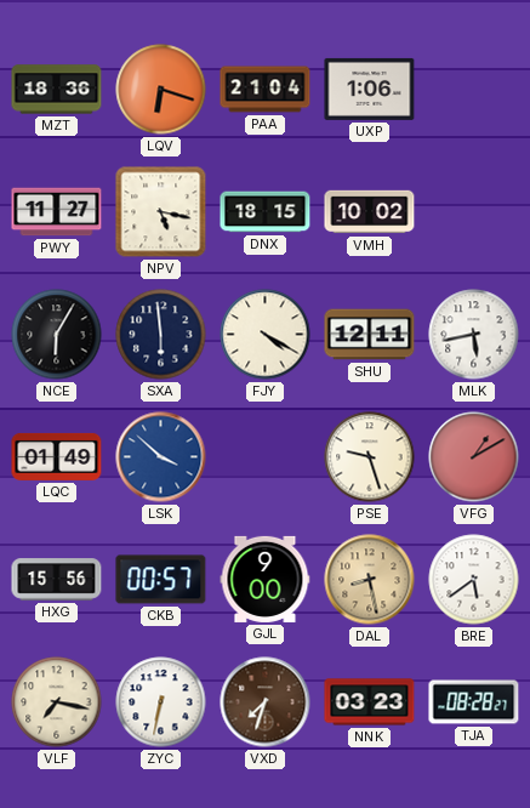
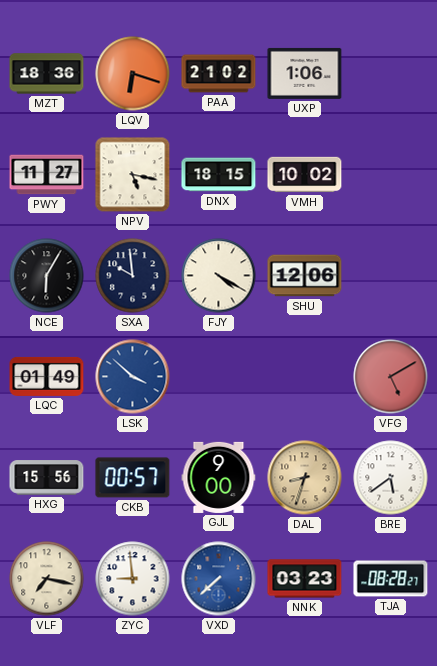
PAA: 21:04 -> 21:02
SXA: 5:59 -> 9:59
SHU: 12:11 -> 12:06
MLK: 5:43 -> none
PSE: 9:27 -> none
VFG: 1:10 -> 5:10
DAL: 8:28 -> 8:33
ZYC: 6:32 -> 8:59
VXD: 7:33 -> 7:38
VXD dial: brown -> blue
